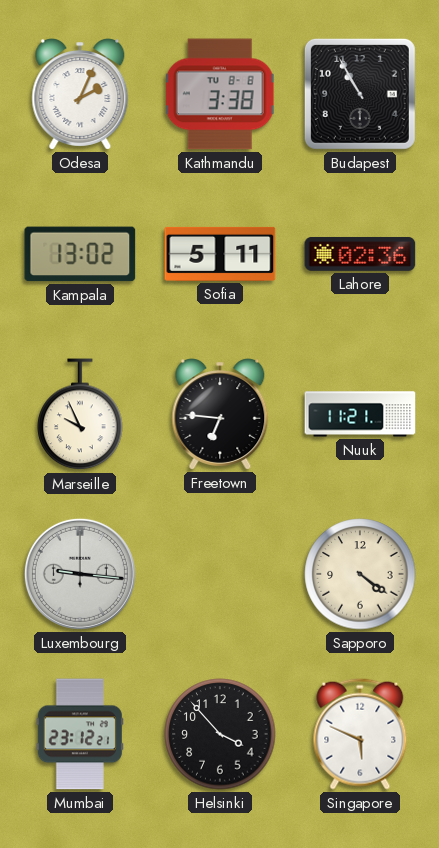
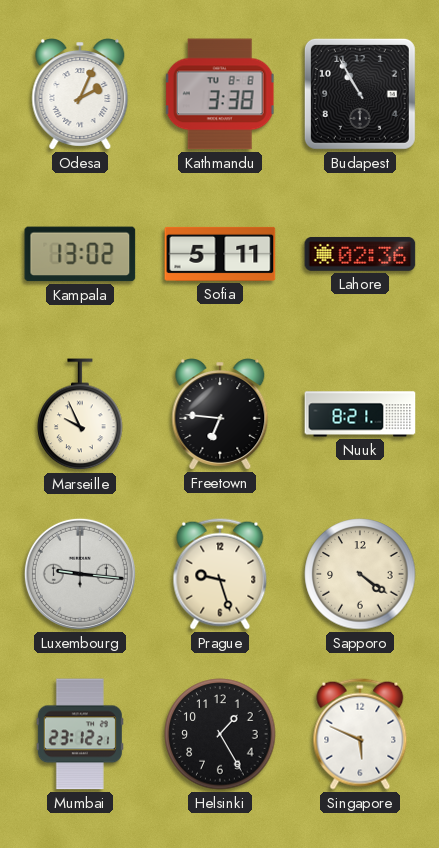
Nuuk: 11:21 -> 8:21
Prague: none -> 9:27
Helsinki: 3:53 -> 1:25
